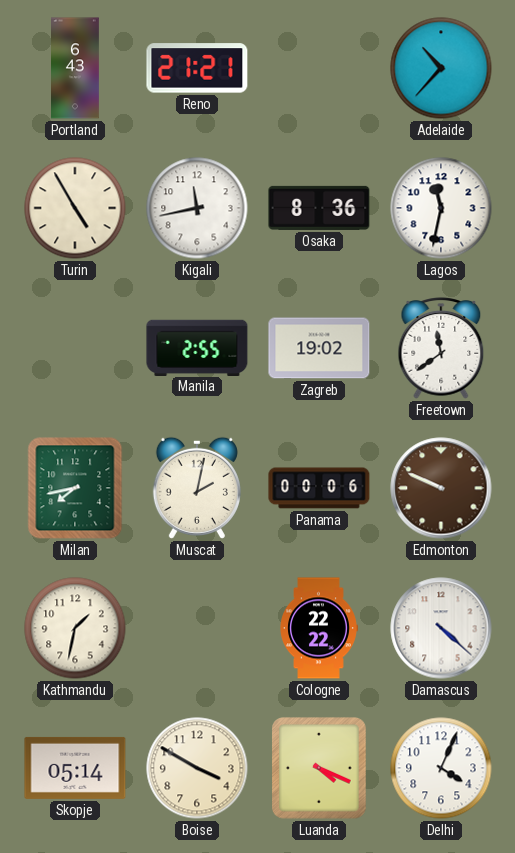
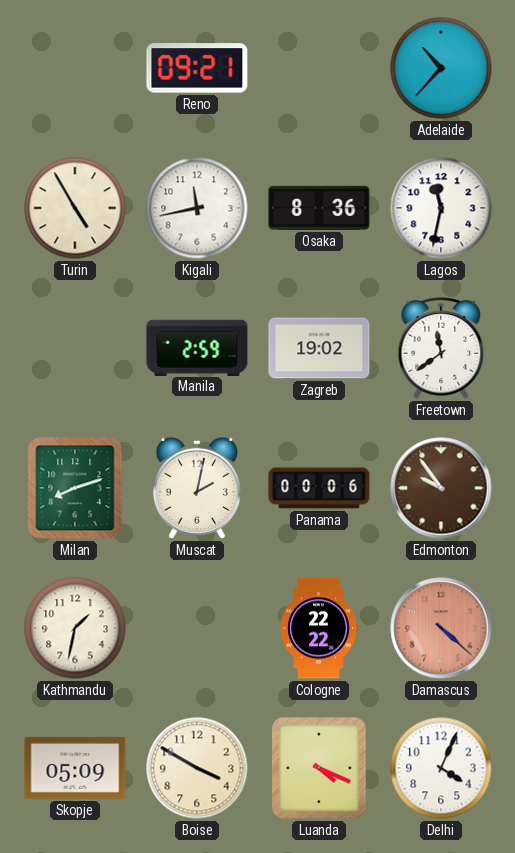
Portland: 6:43 -> none
Reno: 21:21 -> 09:21
Manila: 2:55 -> 2:59
Milan: 7:43 -> 8:12
Edmonton: 9:49 -> 9:54
Damascus dial: white -> salmon
Skopje: 05:14 -> 05:09
